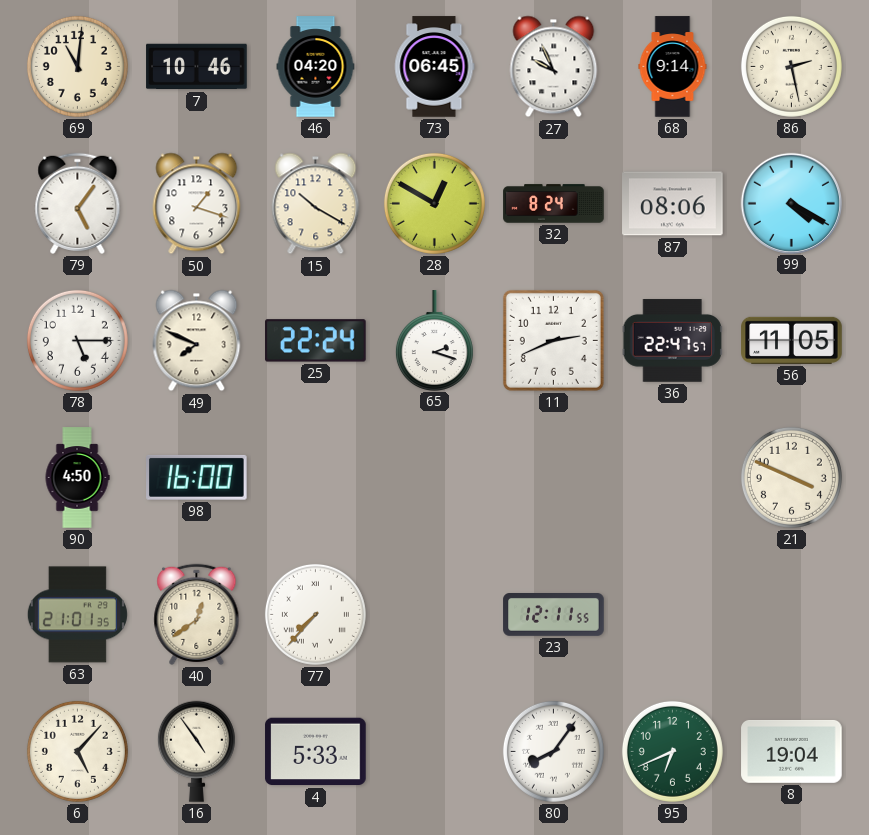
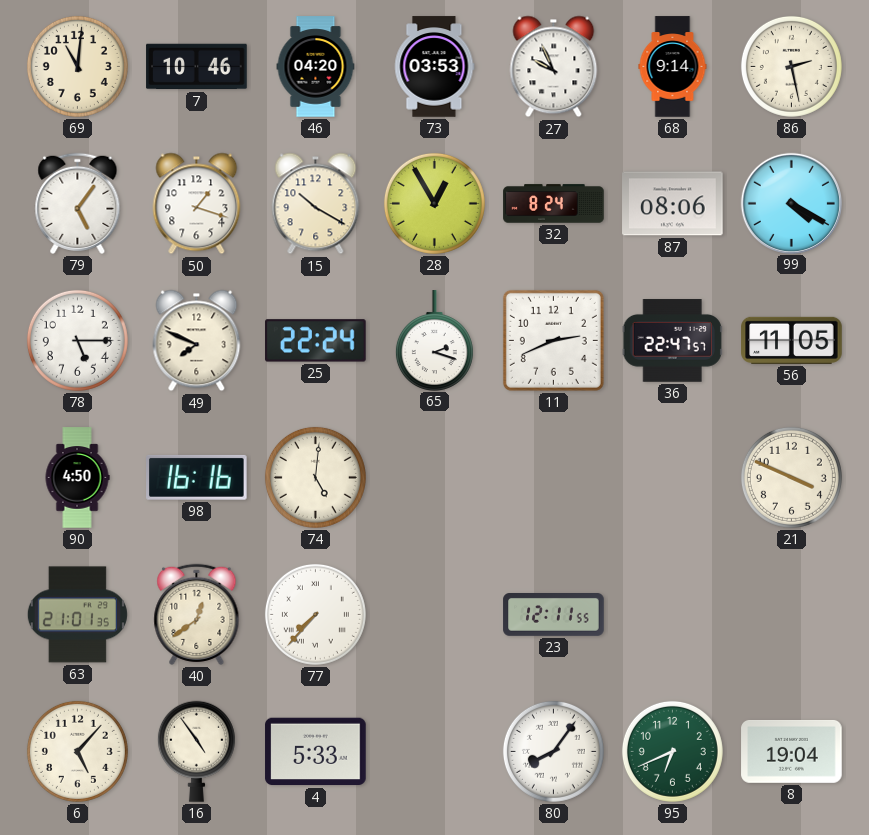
73: 06:45 -> 03:53
28: 12:50 -> 12:55
98: 16:00 -> 16:16
74: none -> 5:01
